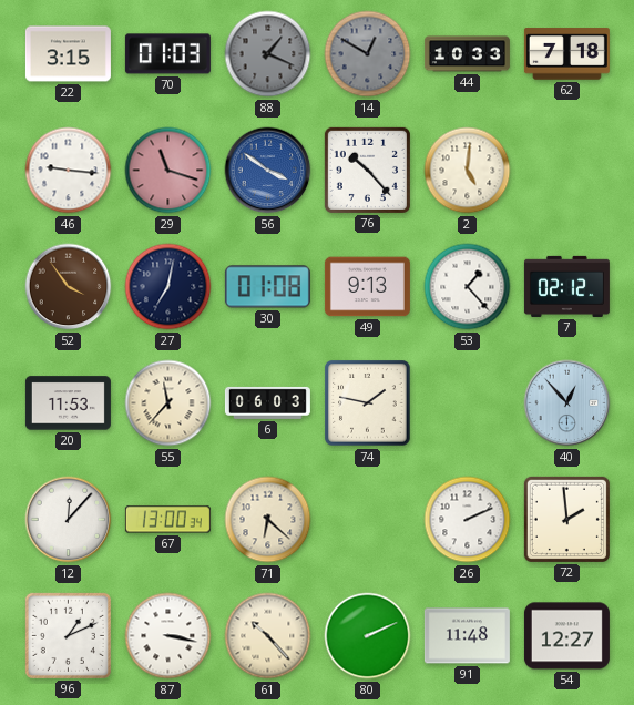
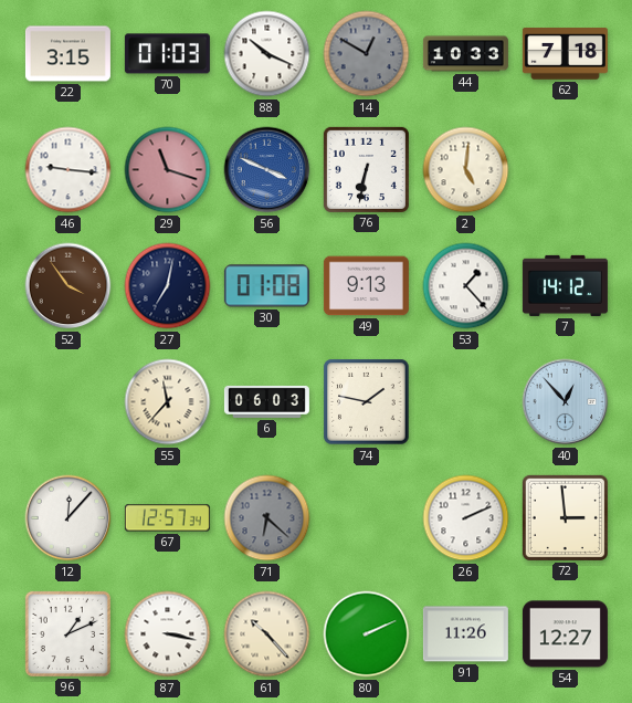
88: 1:19 -> 10:19
88 dial: grey -> white
56: 3:51 -> 3:49
76: 10:23 -> 6:32
7: 02:12 -> 14:12
20: 11:53 -> none
67: 13:00 -> 12:57
71 dial: cream -> grey
72: 1:59 -> 2:59
91: 11:48 -> 11:26
